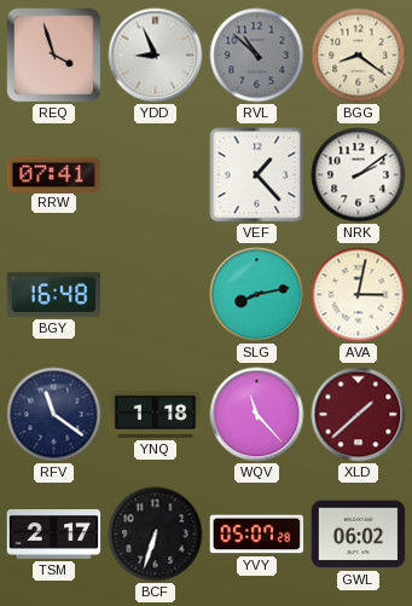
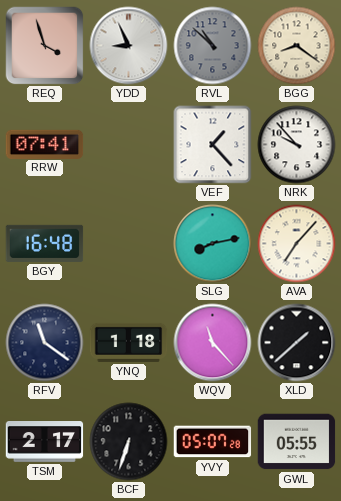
NRK: 2:09 -> 9:53
AVA: 3:02 -> 7:07
XLD dial: burgundy -> black
GWL: 06:02 -> 05:55
